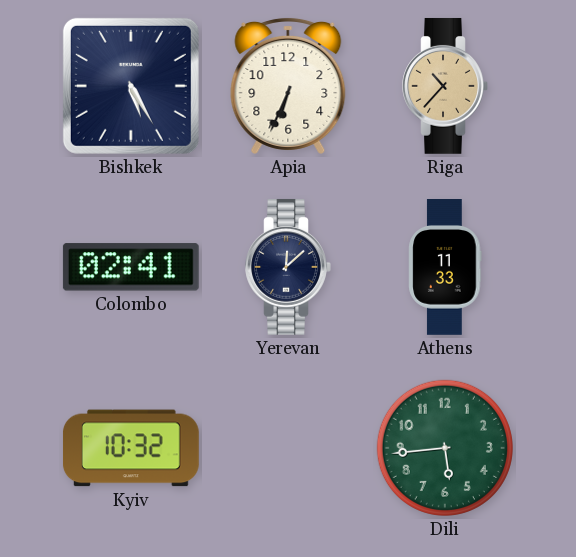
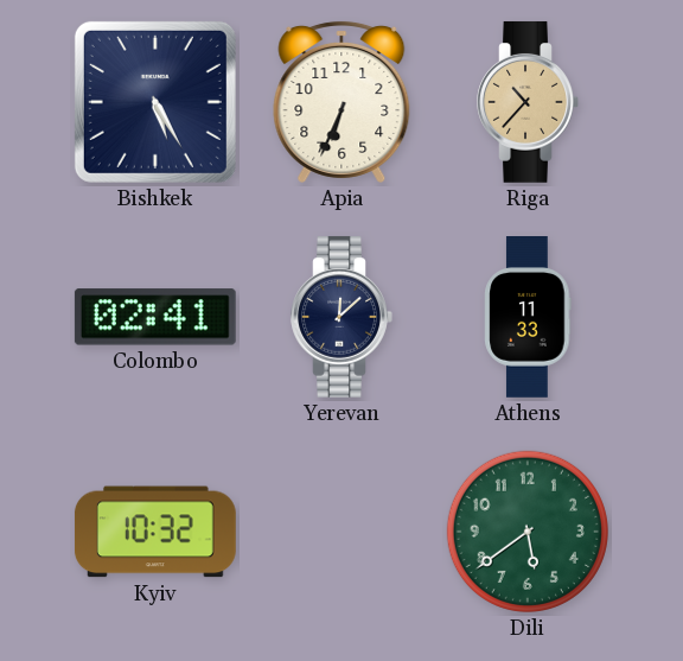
Dili: 5:44 -> 5:39
